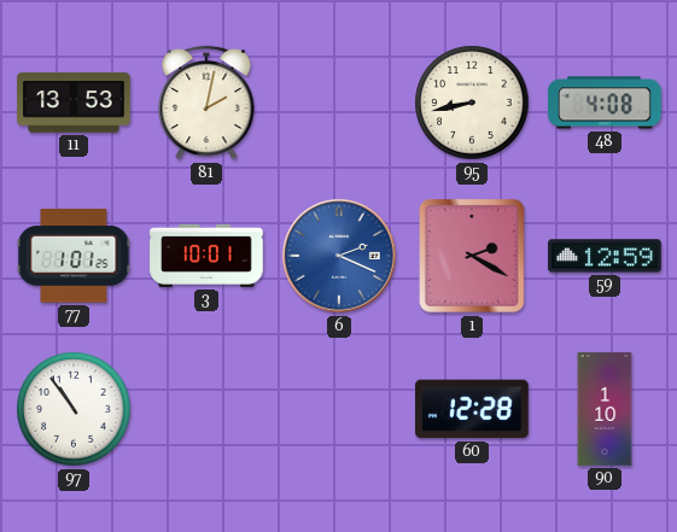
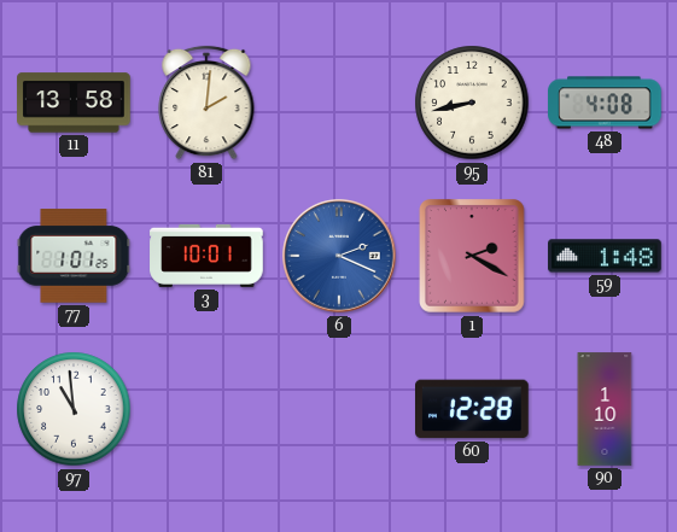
11: 13:53 -> 13:58
81: 2:02 -> 2:01
59: 12:59 -> 1:48
97: 10:54 -> 10:59
